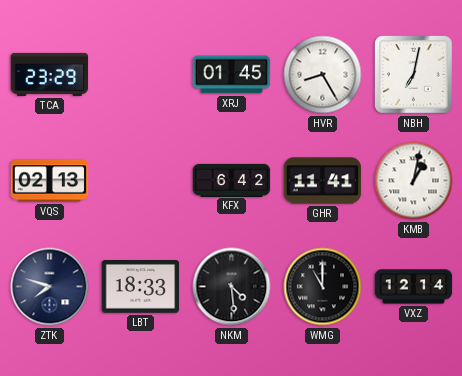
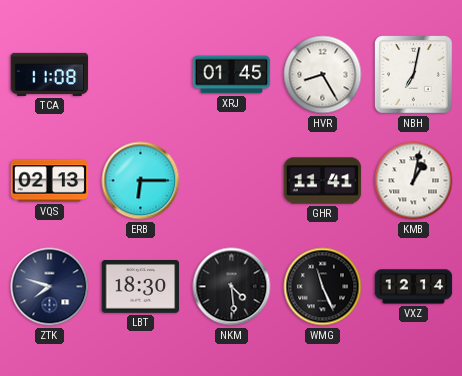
TCA: 23:29 -> 11:08
ERB: none -> 6:15
KFX: 6:42 -> none
LBT: 18:33 -> 18:30
WMG: 11:00 -> 11:26
